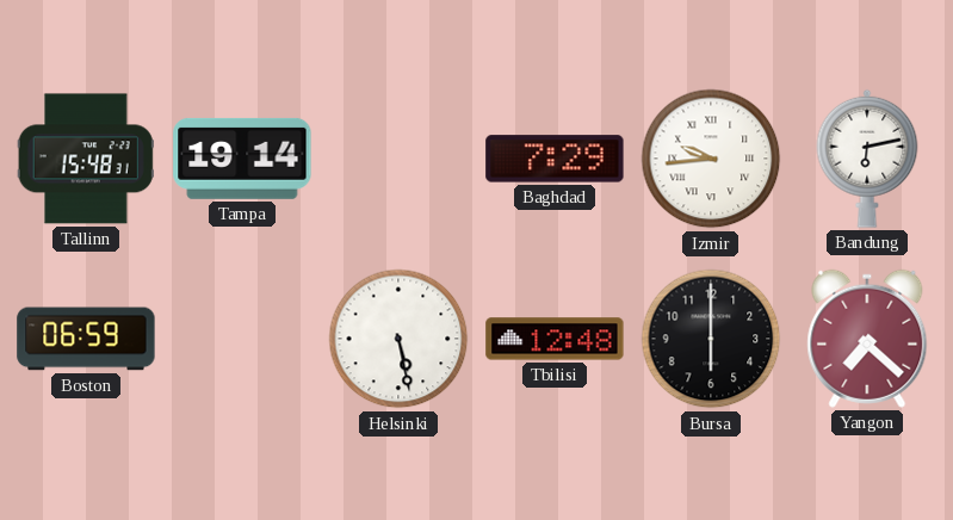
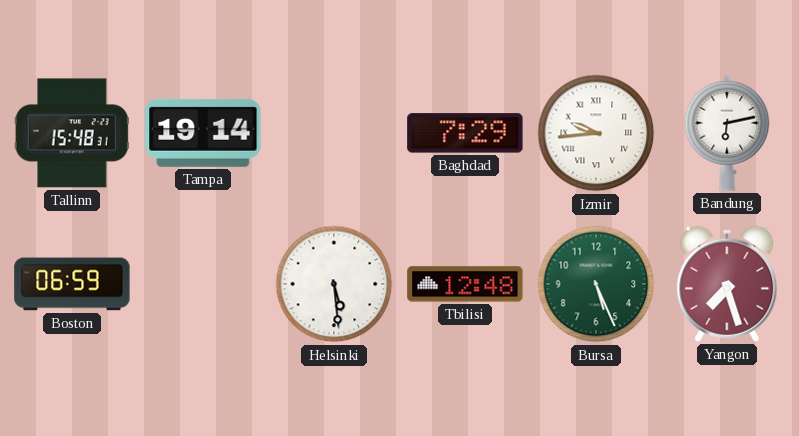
Helsinki: 5:28 -> 5:29
Bursa: 6:00 -> 5:26
Bursa dial: black -> green
Yangon: 7:22 -> 7:27
